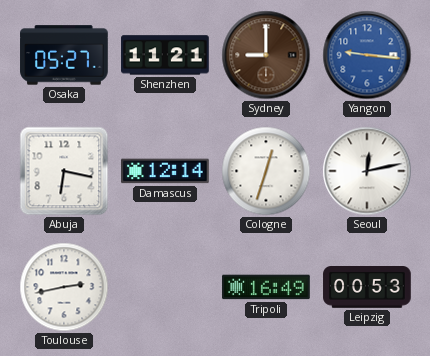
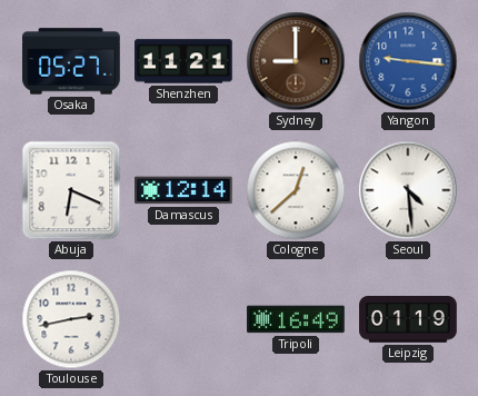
Abuja: 6:17 -> 6:19
Cologne: 12:33 -> 12:38
Seoul: 12:13 -> 4:29
Leipzig: 00:53 -> 01:19
